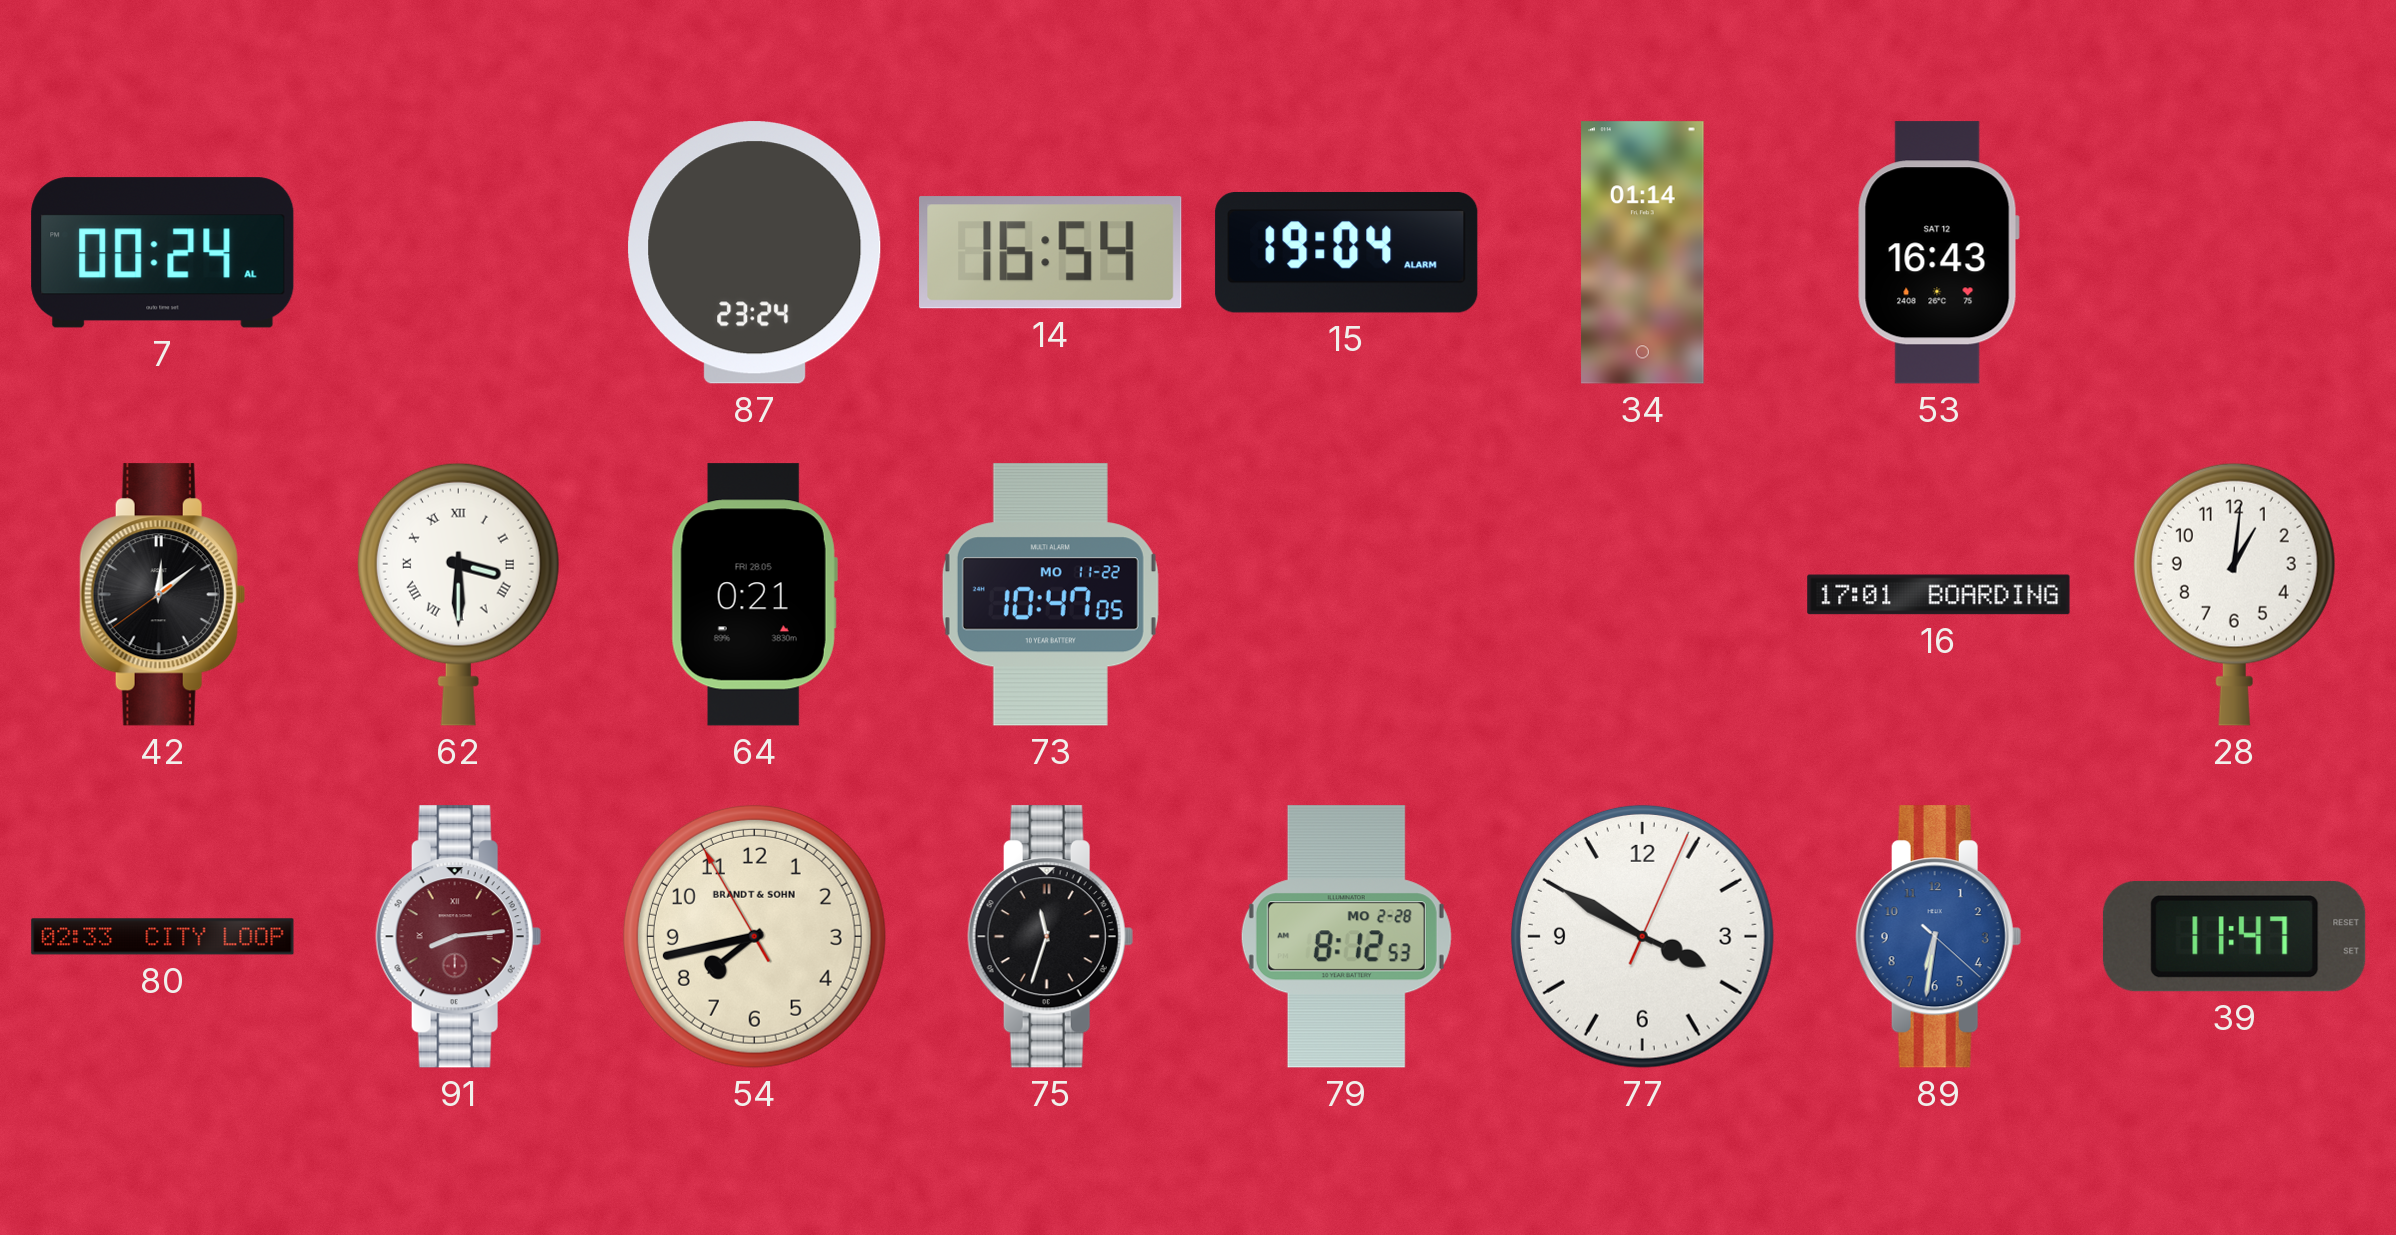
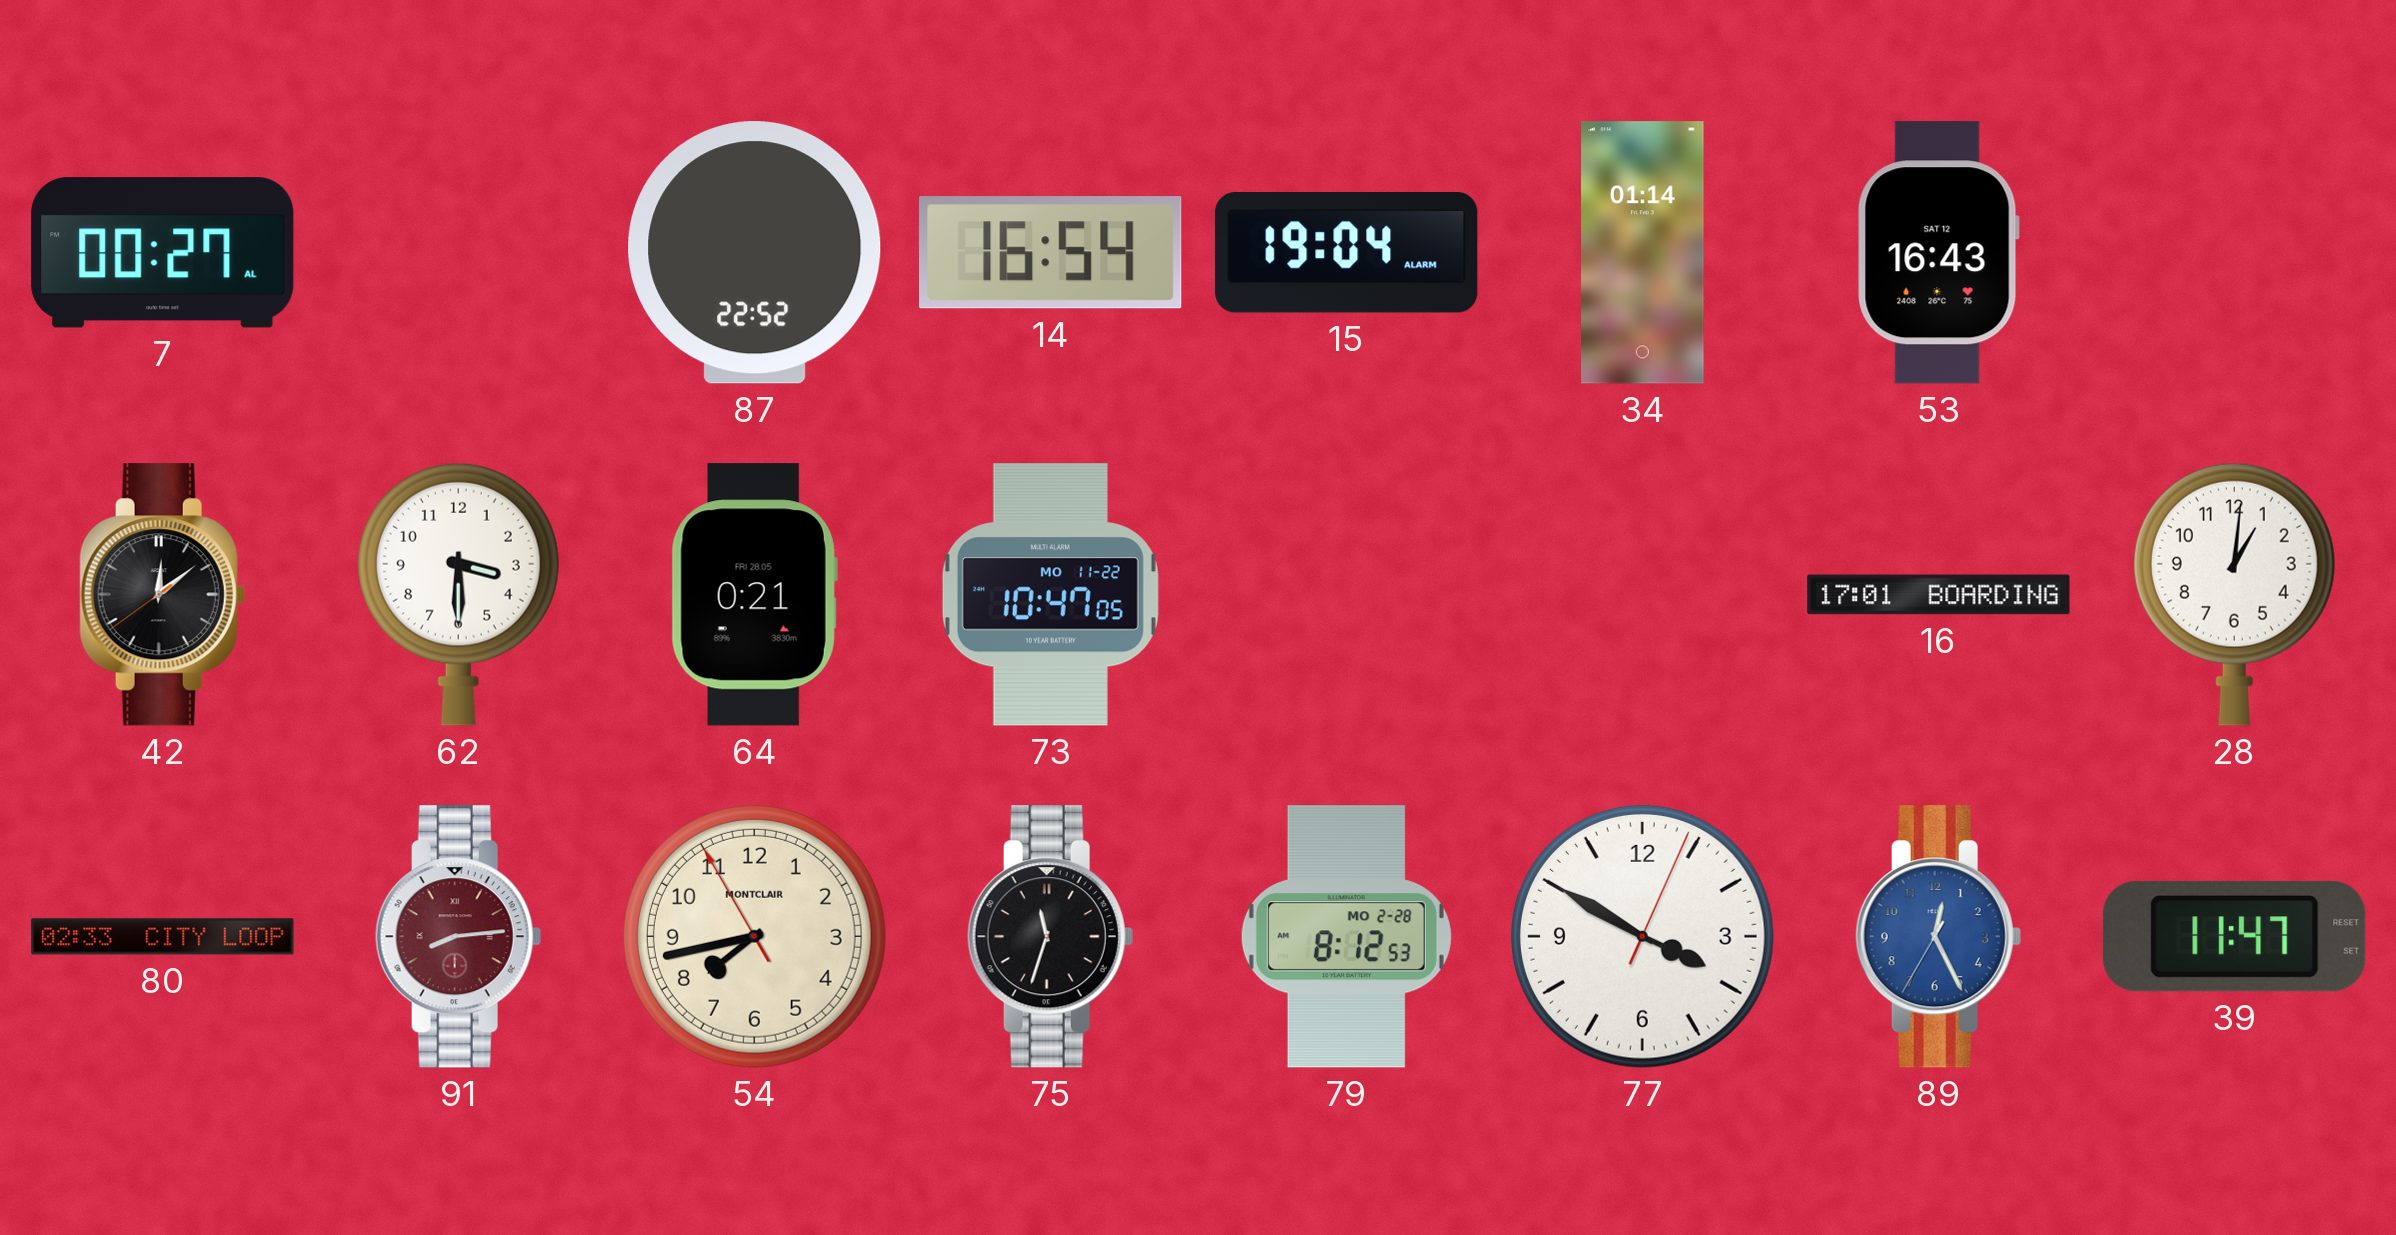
7: 00:24 -> 00:27
87: 23:24 -> 22:52
62 numerals: Roman -> Arabic
54 brand: BRANDT & SOHN -> MONTCLAIR
89: 6:31 -> 12:25
